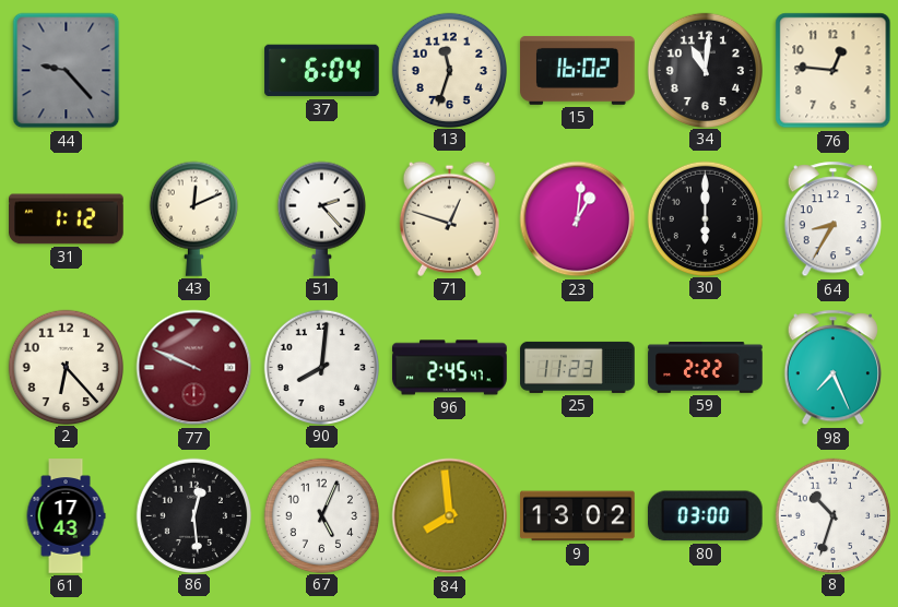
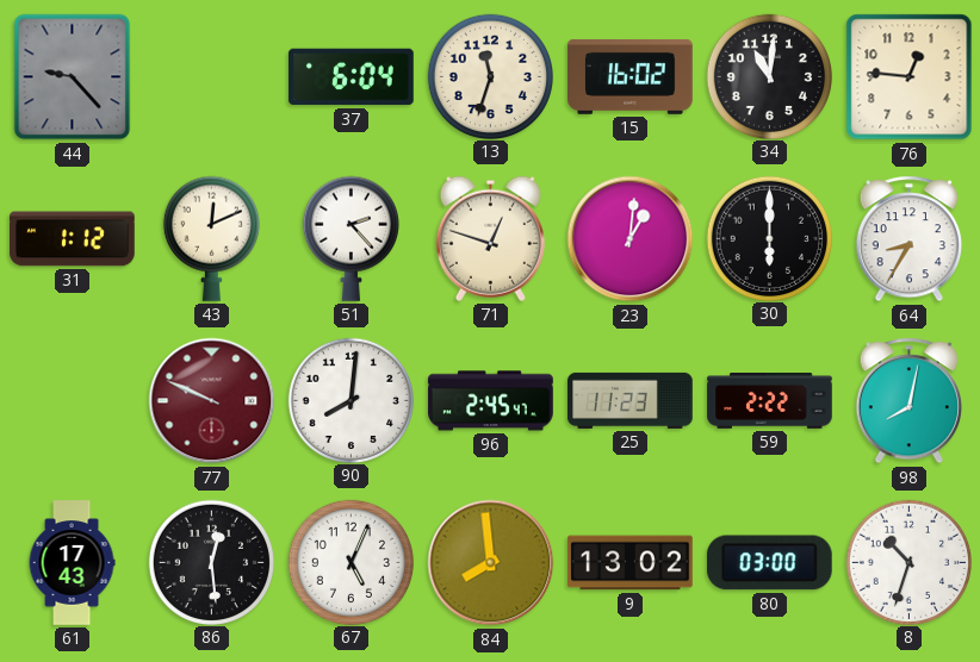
2: 6:23 -> none
98: 7:26 -> 8:02
